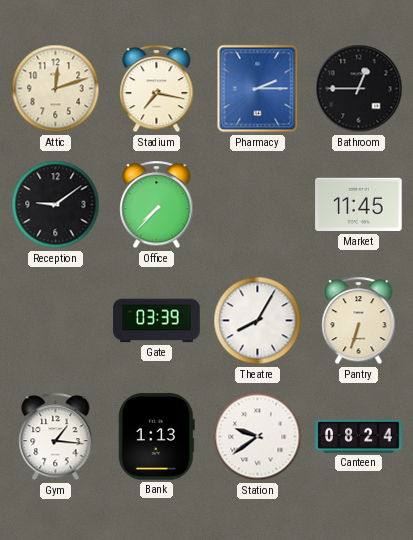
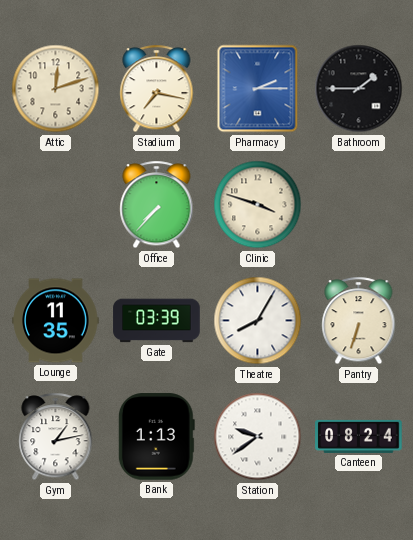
Bathroom: 12:45 -> 1:45
Reception: 9:09 -> none
Clinic: none -> 3:48
Market: 11:45 -> none
Lounge: none -> 11:35
Gym: 1:16 -> 1:13
